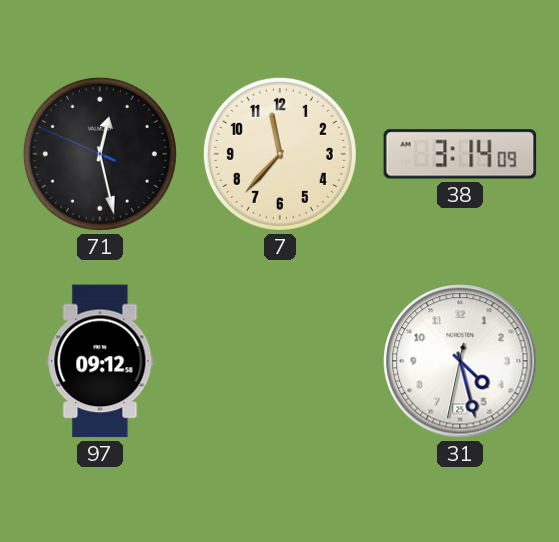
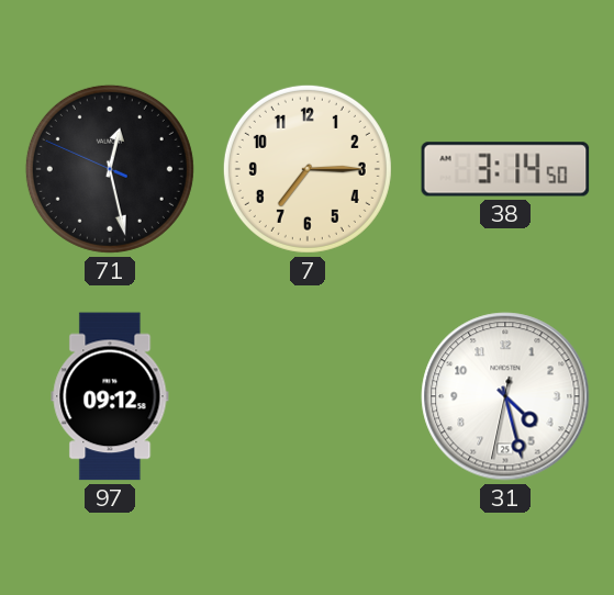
7: 11:37 -> 7:15
38: 3:14:09 -> 3:14:50
